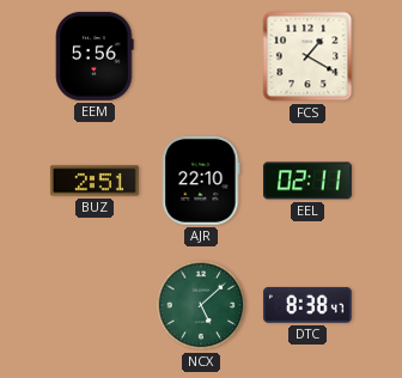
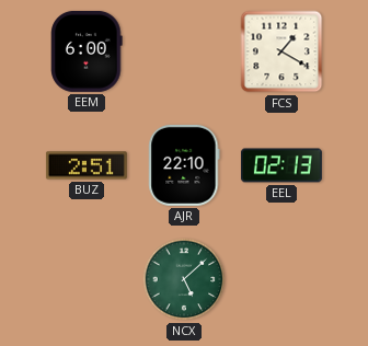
EEM: 5:56 -> 6:00
EEL: 02:11 -> 02:13
DTC: 8:38 -> none
